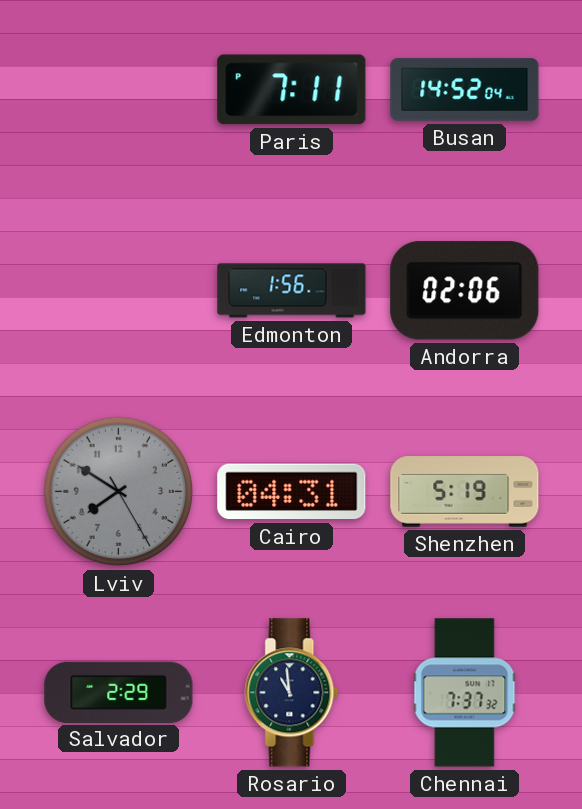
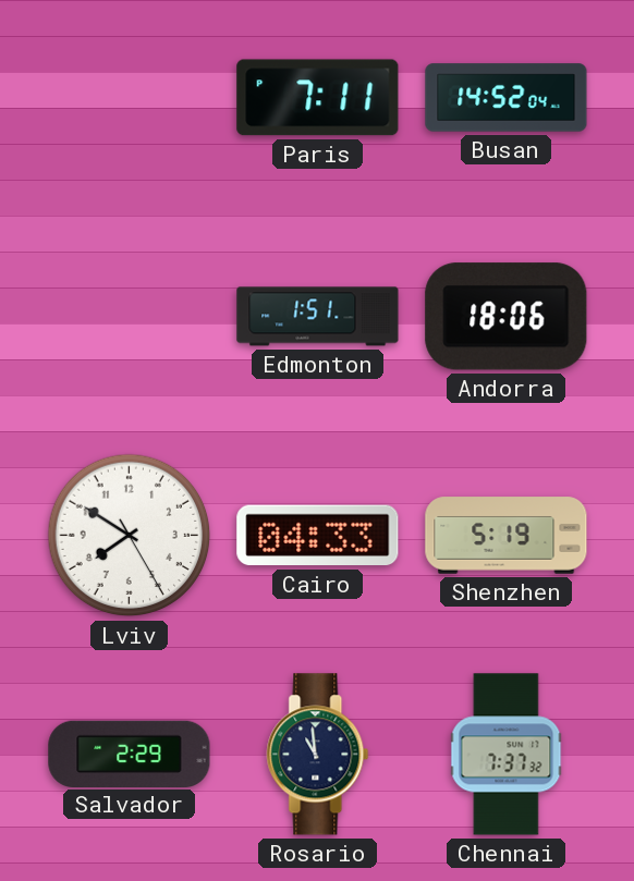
Edmonton: 1:56 -> 1:51
Andorra: 02:06 -> 18:06
Lviv dial: grey -> white
Cairo: 04:31 -> 04:33
